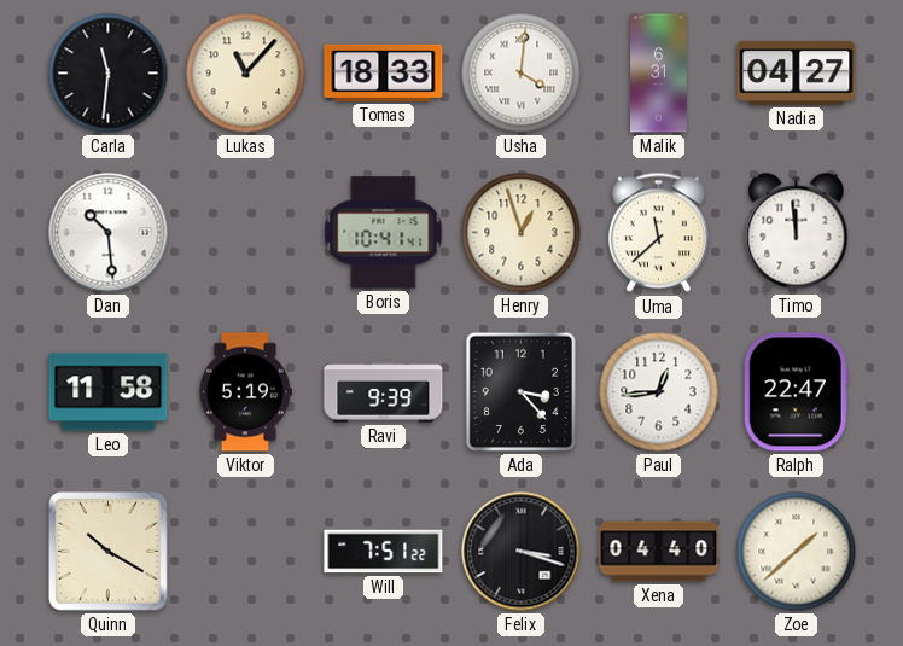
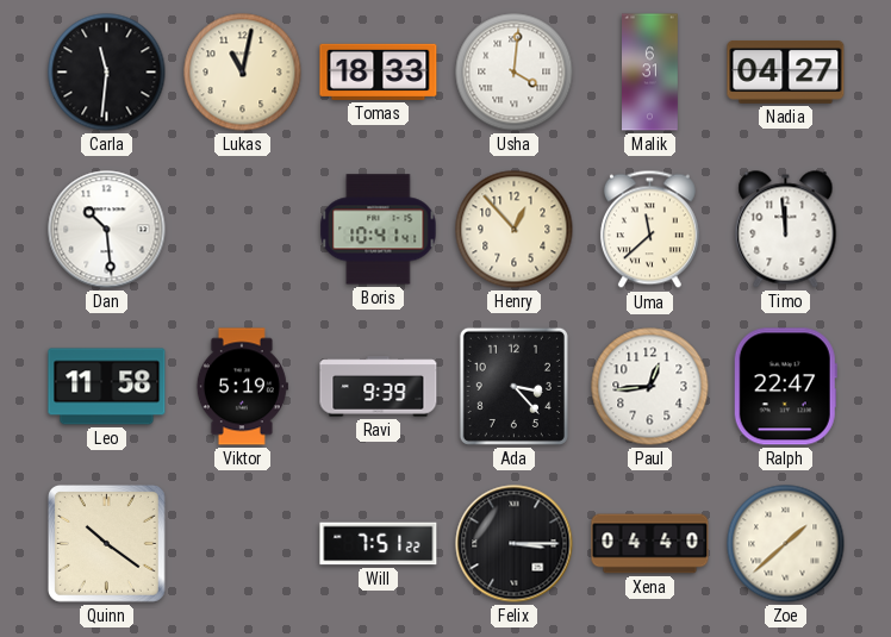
Lukas: 11:07 -> 11:02
Henry: 12:57 -> 12:53
Quinn: 10:20 -> 10:21
Felix: 3:18 -> 3:15
